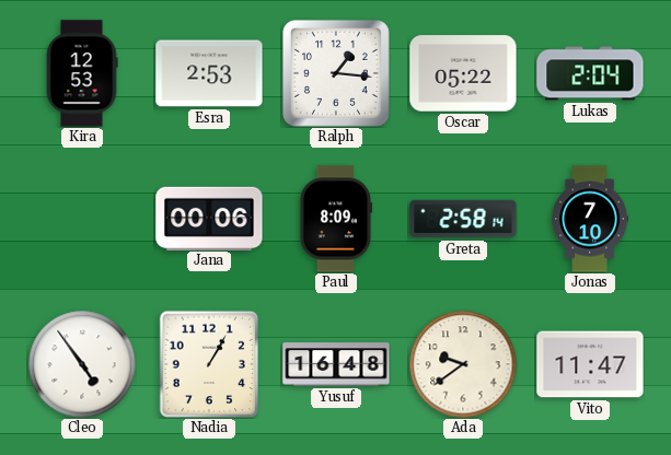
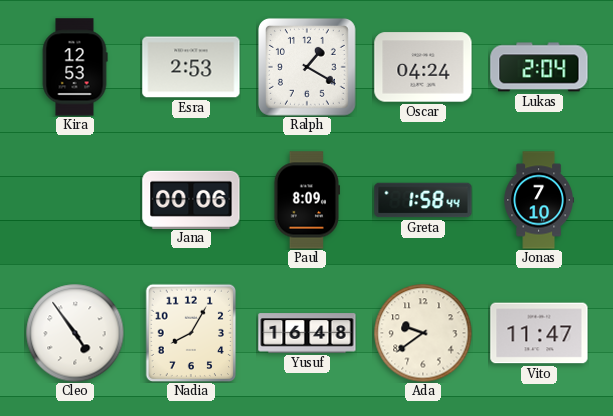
Ralph: 1:16 -> 1:20
Oscar: 05:22 -> 04:24
Greta: 2:58 -> 1:58
Nadia: 1:05 -> 8:05
